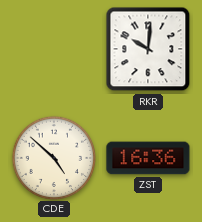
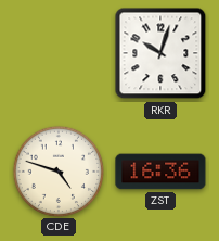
RKR: 10:01 -> 10:03
CDE: 4:52 -> 4:48
